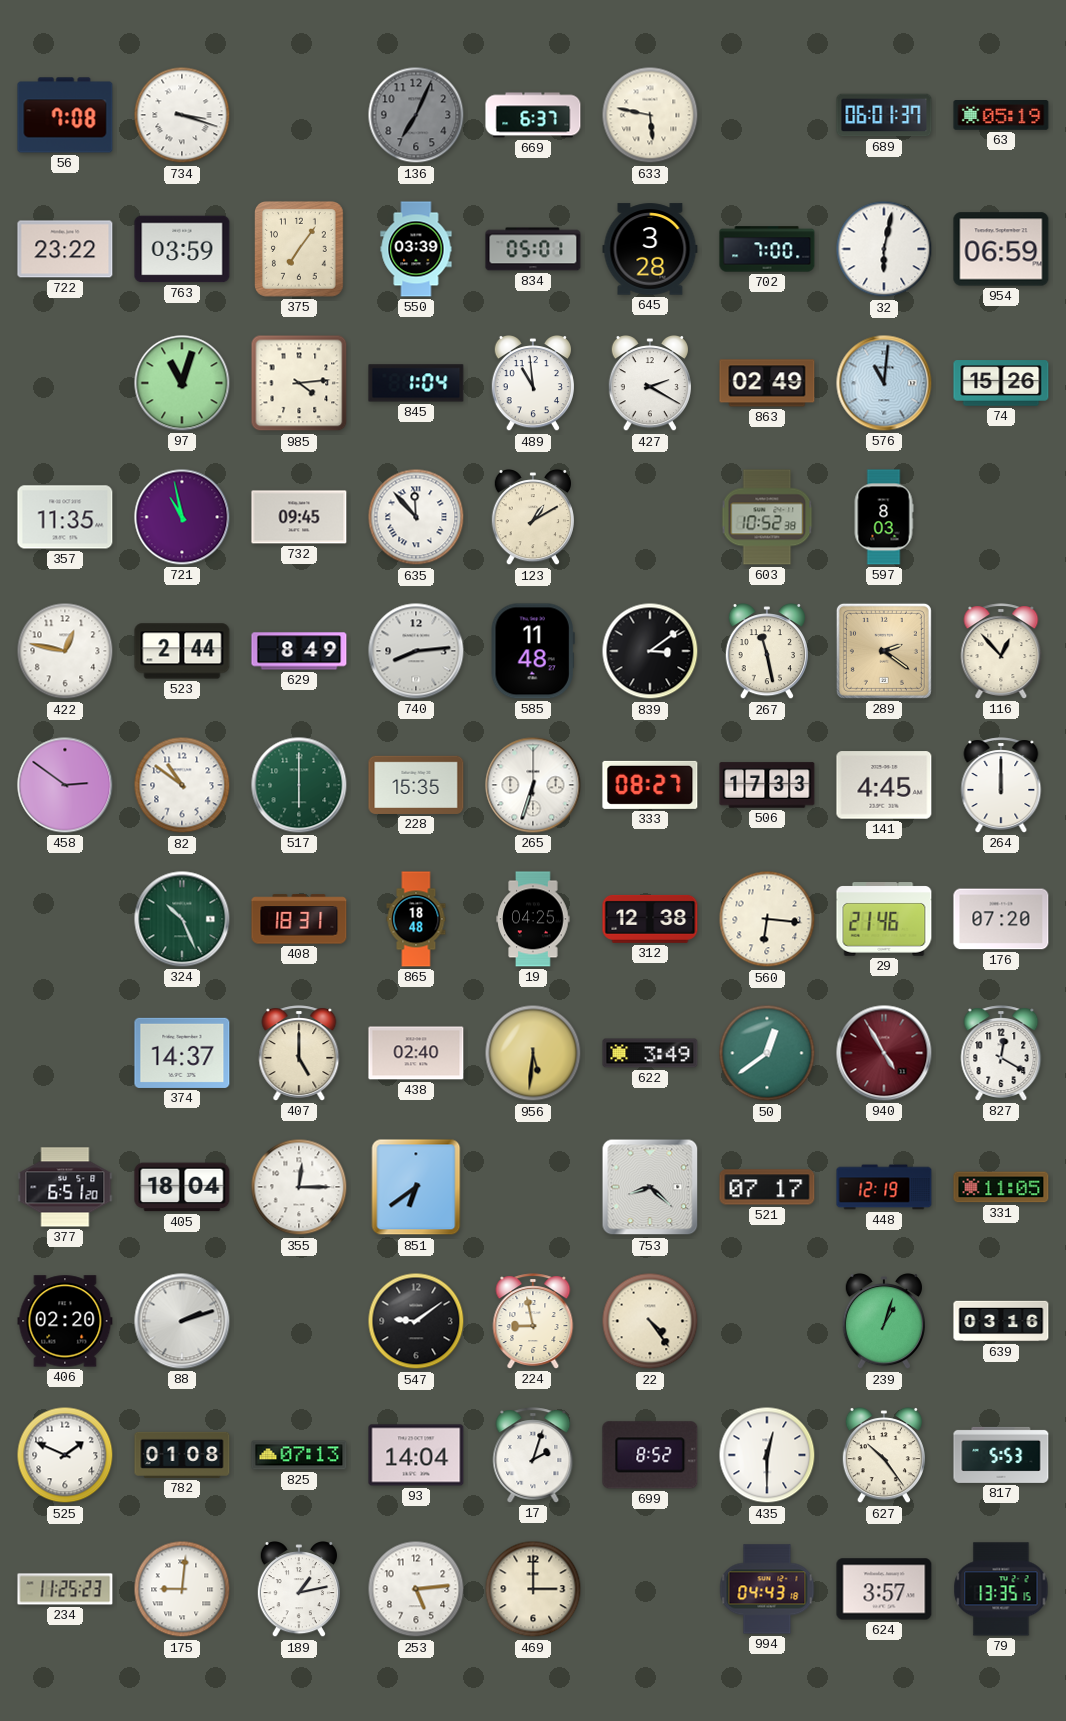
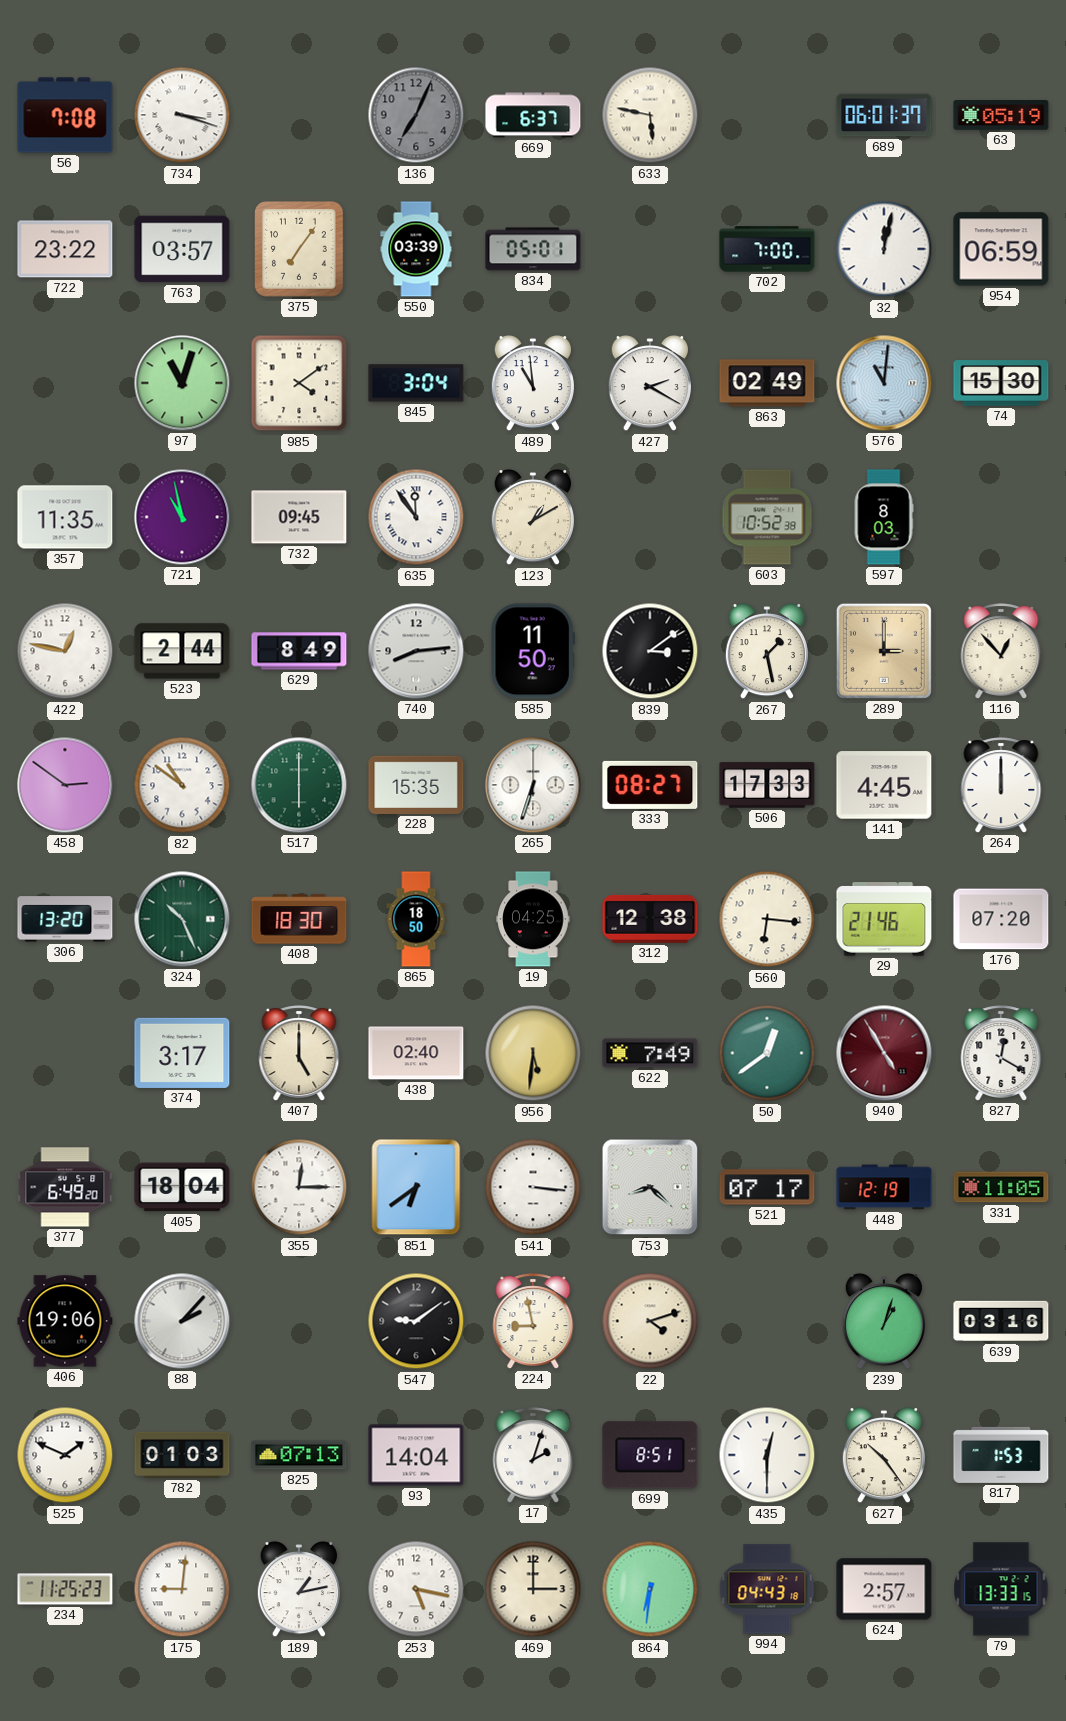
763: 03:59 -> 03:57
645: 3:28 -> none
32: 6:02 -> 12:02
985: 4:14 -> 4:09
845: 1:04 -> 3:04
74: 15:26 -> 15:30
635: 11:53 -> 11:54
585: 11:48 -> 11:50
267: 11:28 -> 1:28
289: 2:21 -> 3:00
306: none -> 13:20
408: 18:31 -> 18:30
865: 18:48 -> 18:50
374: 14:37 -> 3:17
622: 3:49 -> 7:49
377: 6:51 -> 6:49
541: none -> 3:16
406: 02:20 -> 19:06
88: 2:12 -> 2:07
22: 4:24 -> 4:12
782: 01:08 -> 01:03
699: 8:52 -> 8:51
817: 5:53 -> 1:53
253: 5:14 -> 5:17
864: none -> 6:31
624: 3:57 -> 2:57
79: 13:35 -> 13:33
